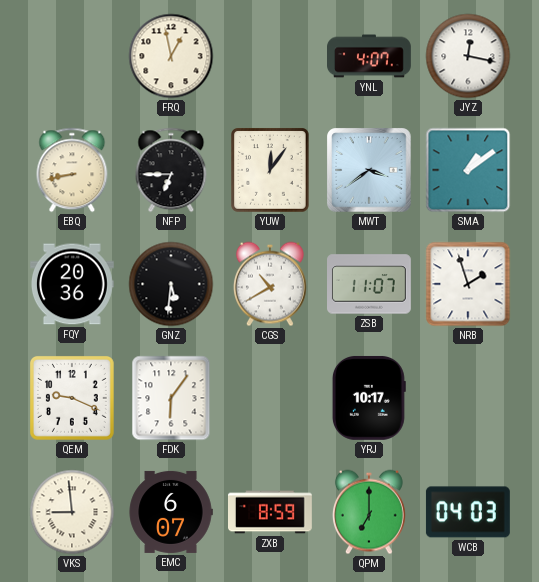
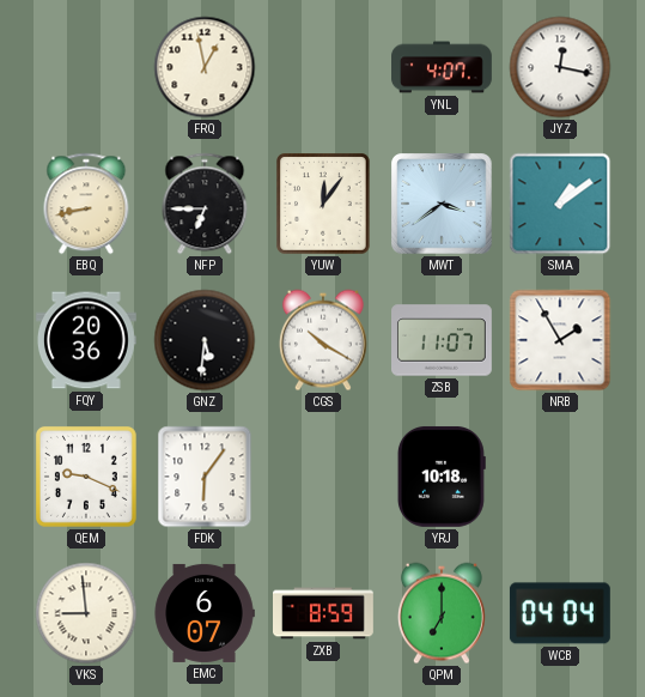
CGS: 10:40 -> 10:20
NRB: 1:57 -> 1:55
YRJ: 10:17 -> 10:18
WCB: 04:03 -> 04:04
